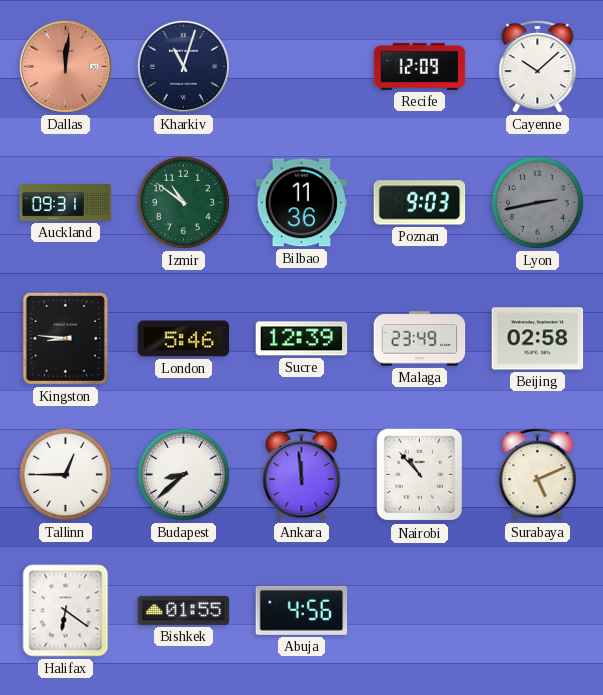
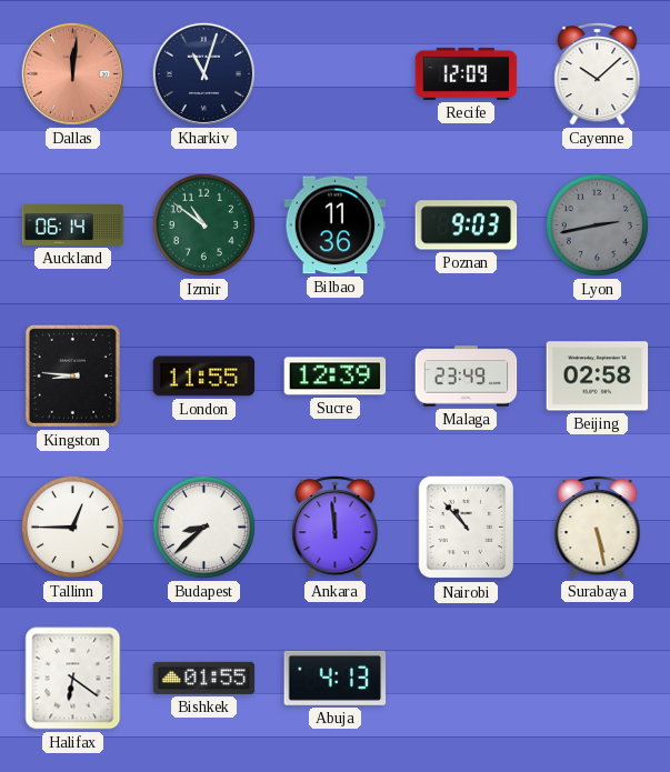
Auckland: 09:31 -> 06:14
London: 5:46 -> 11:55
Surabaya: 5:11 -> 5:28
Abuja: 4:56 -> 4:13
